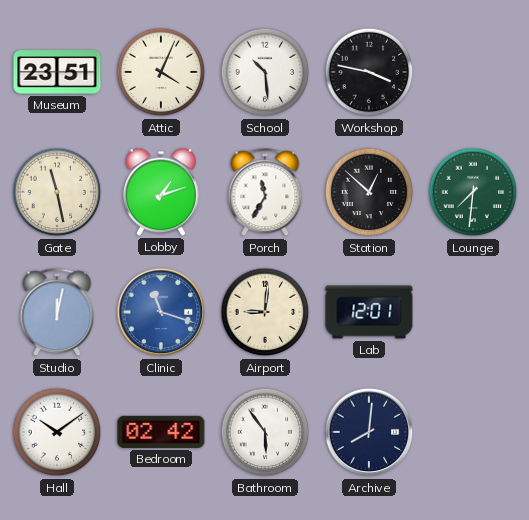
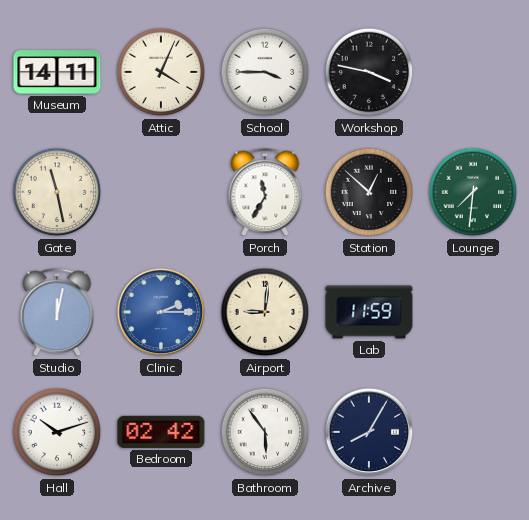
Museum: 23:51 -> 14:11
School: 10:29 -> 3:45
Lobby: 1:12 -> none
Clinic: 11:18 -> 2:15
Lab: 12:01 -> 11:59
Hall: 10:09 -> 10:12
Archive: 8:01 -> 8:05
